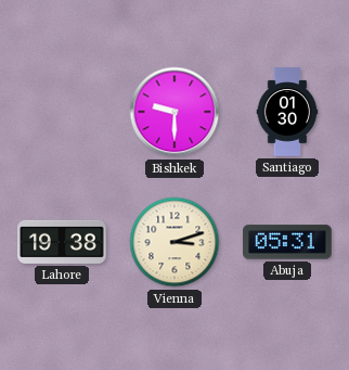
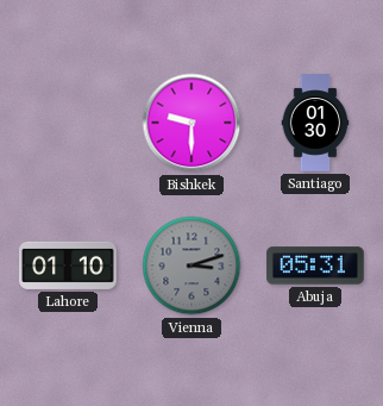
Lahore: 19:38 -> 01:10
Vienna dial: cream -> grey
